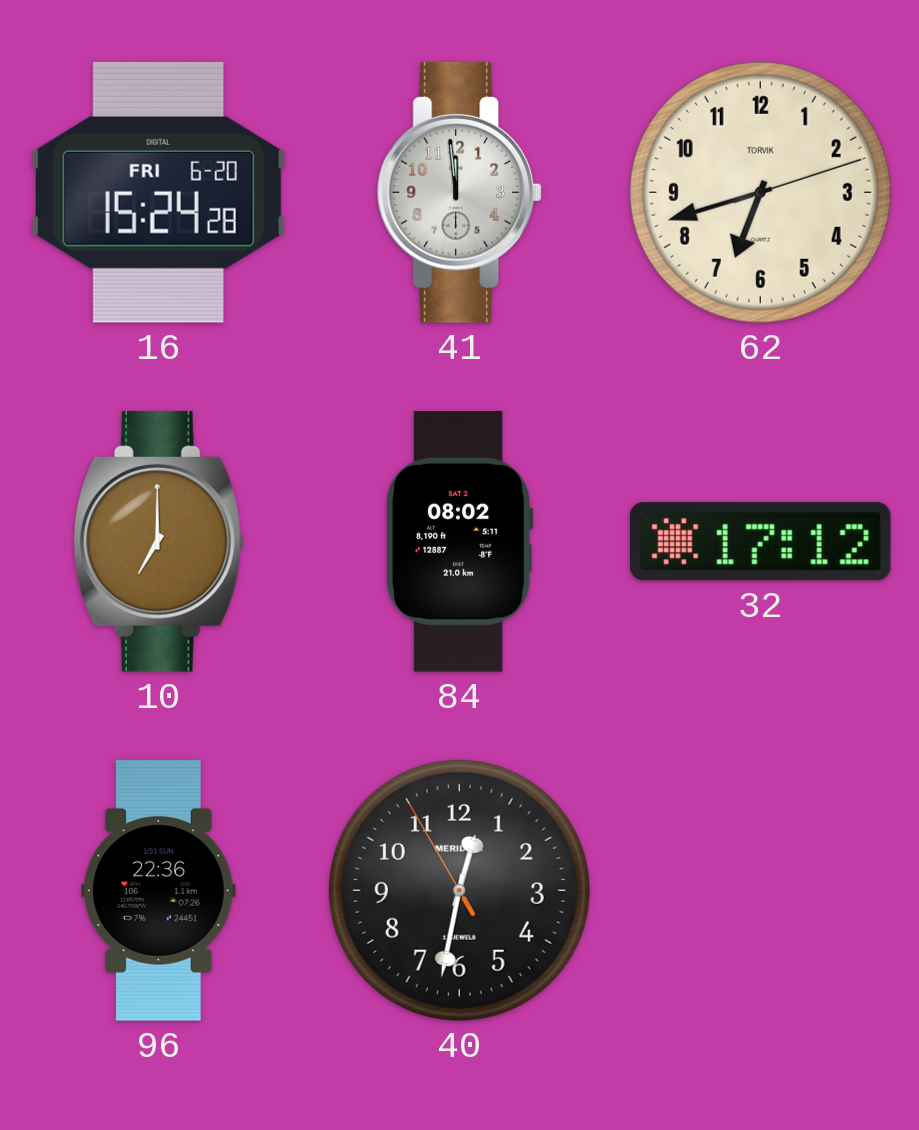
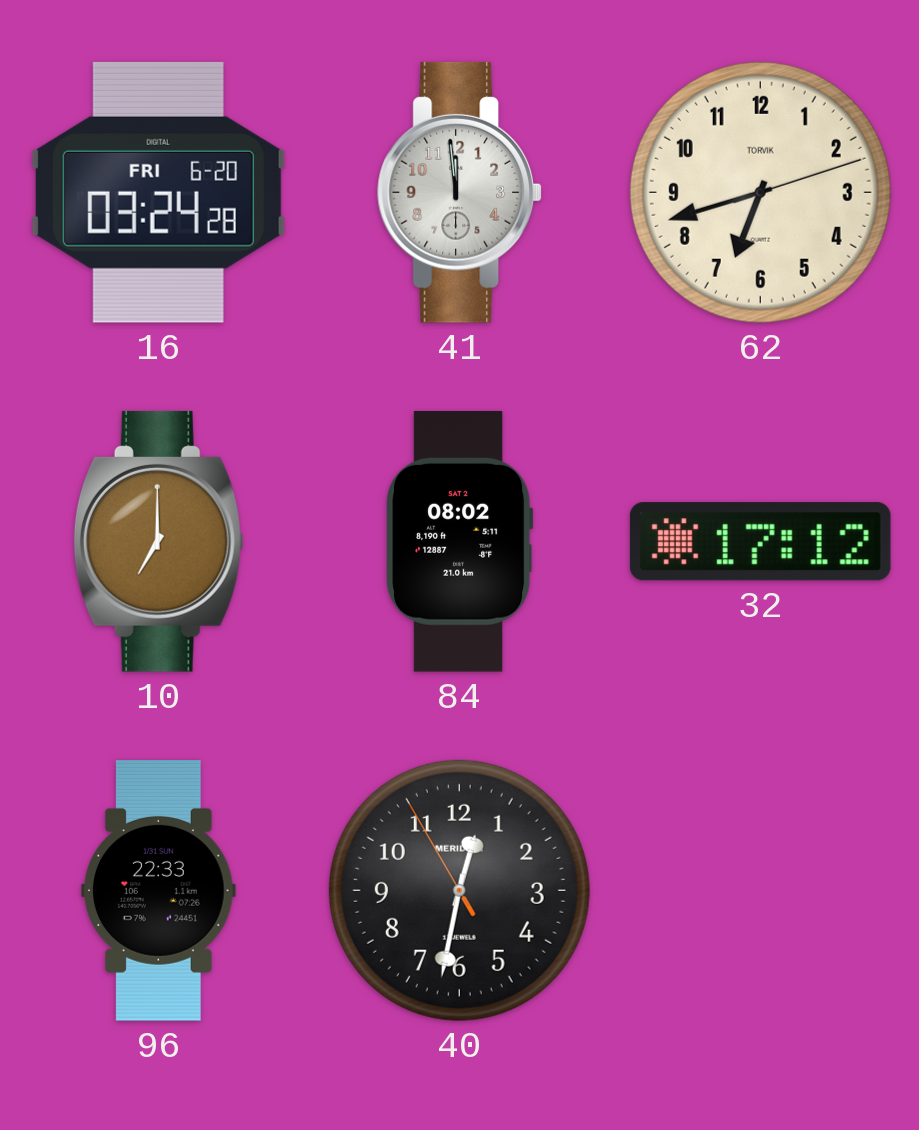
16: 15:24 -> 03:24
96: 22:36 -> 22:33
